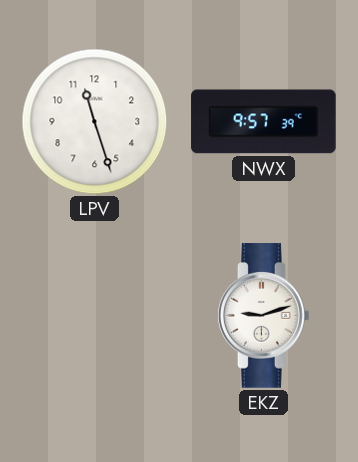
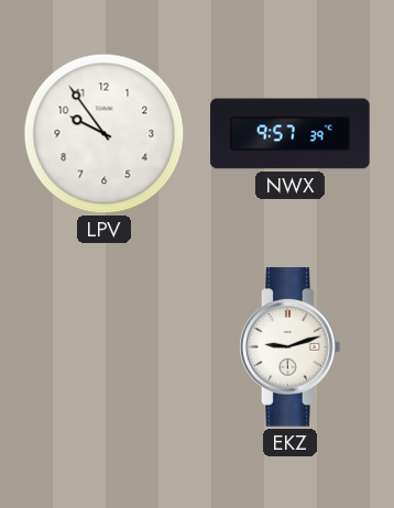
LPV: 11:27 -> 9:54
